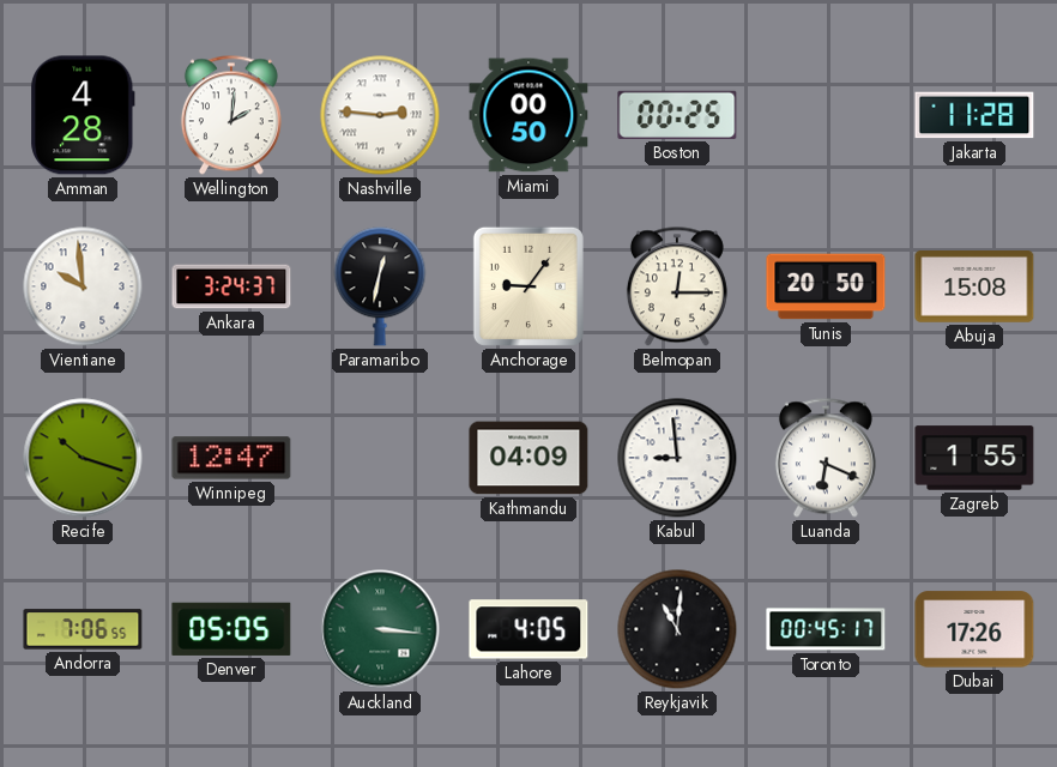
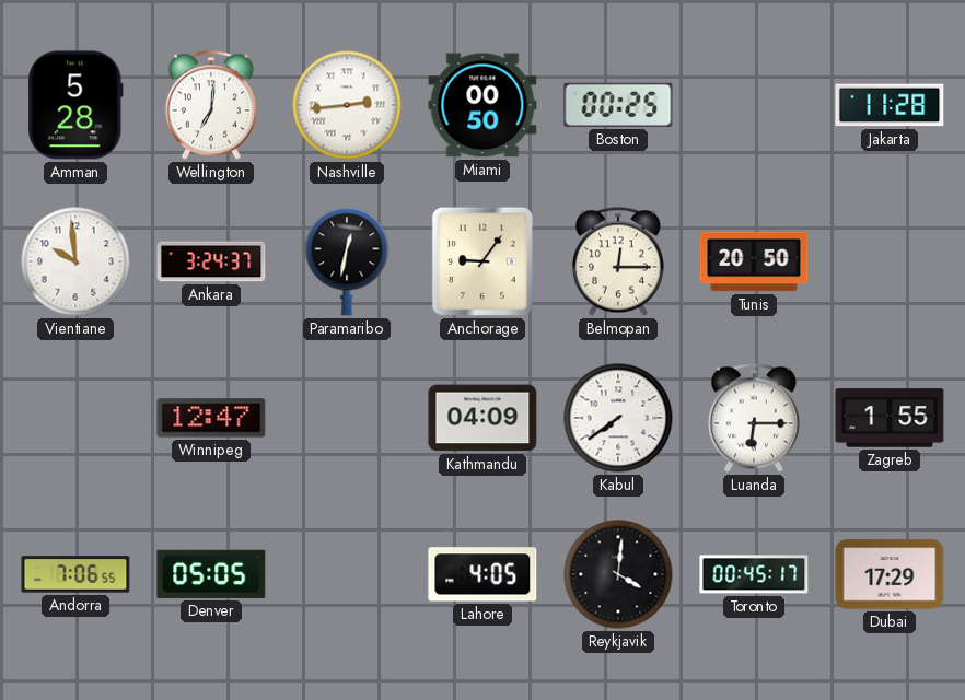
Amman: 4:28 -> 5:28
Wellington: 2:01 -> 7:01
Nashville: 2:46 -> 2:44
Abuja: 15:08 -> none
Recife: 10:18 -> none
Kabul: 8:59 -> 7:39
Luanda: 6:19 -> 6:15
Auckland: 3:16 -> none
Reykjavik: 11:01 -> 4:01
Dubai: 17:26 -> 17:29
